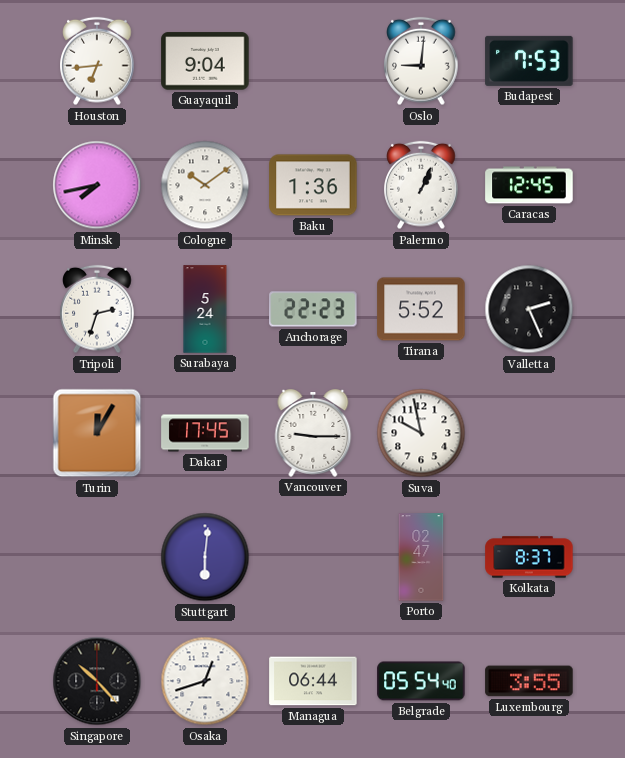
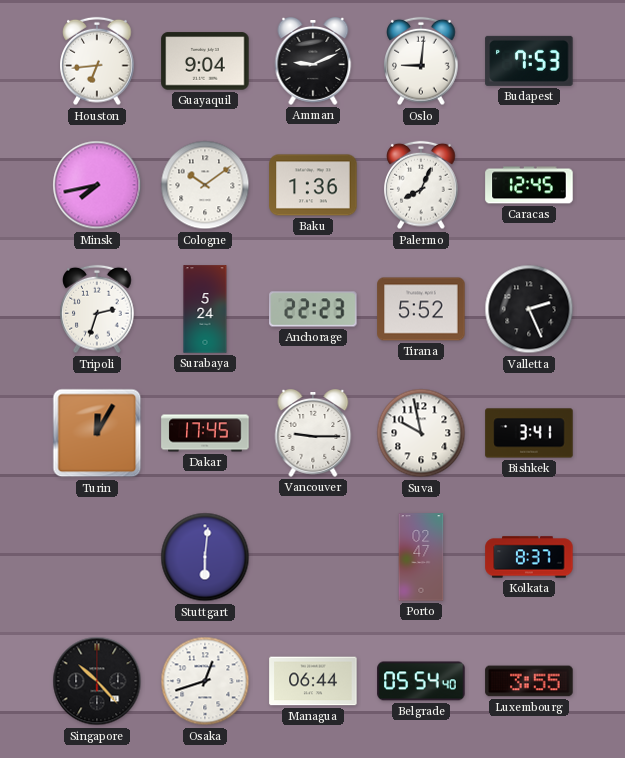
Amman: none -> 9:11
Palermo: 1:04 -> 8:04
Bishkek: none -> 3:41
